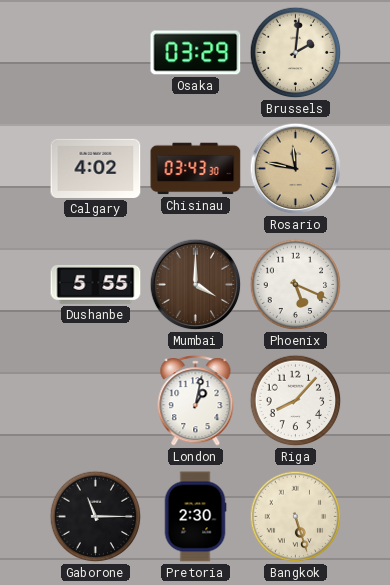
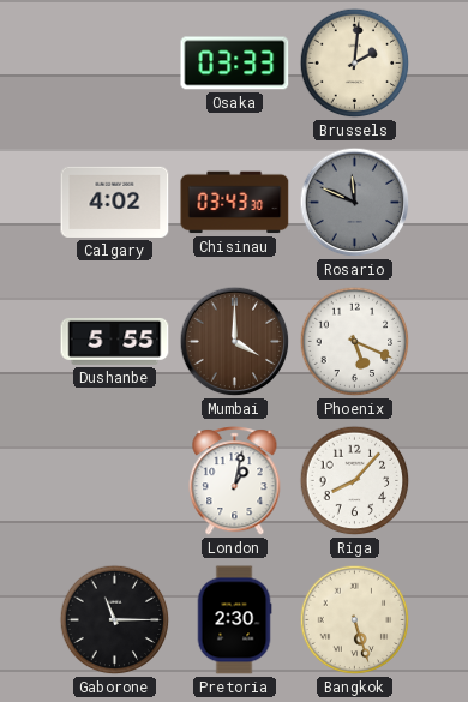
Osaka: 03:29 -> 03:33
Rosario: 11:47 -> 11:49
Rosario dial: champagne -> grey
